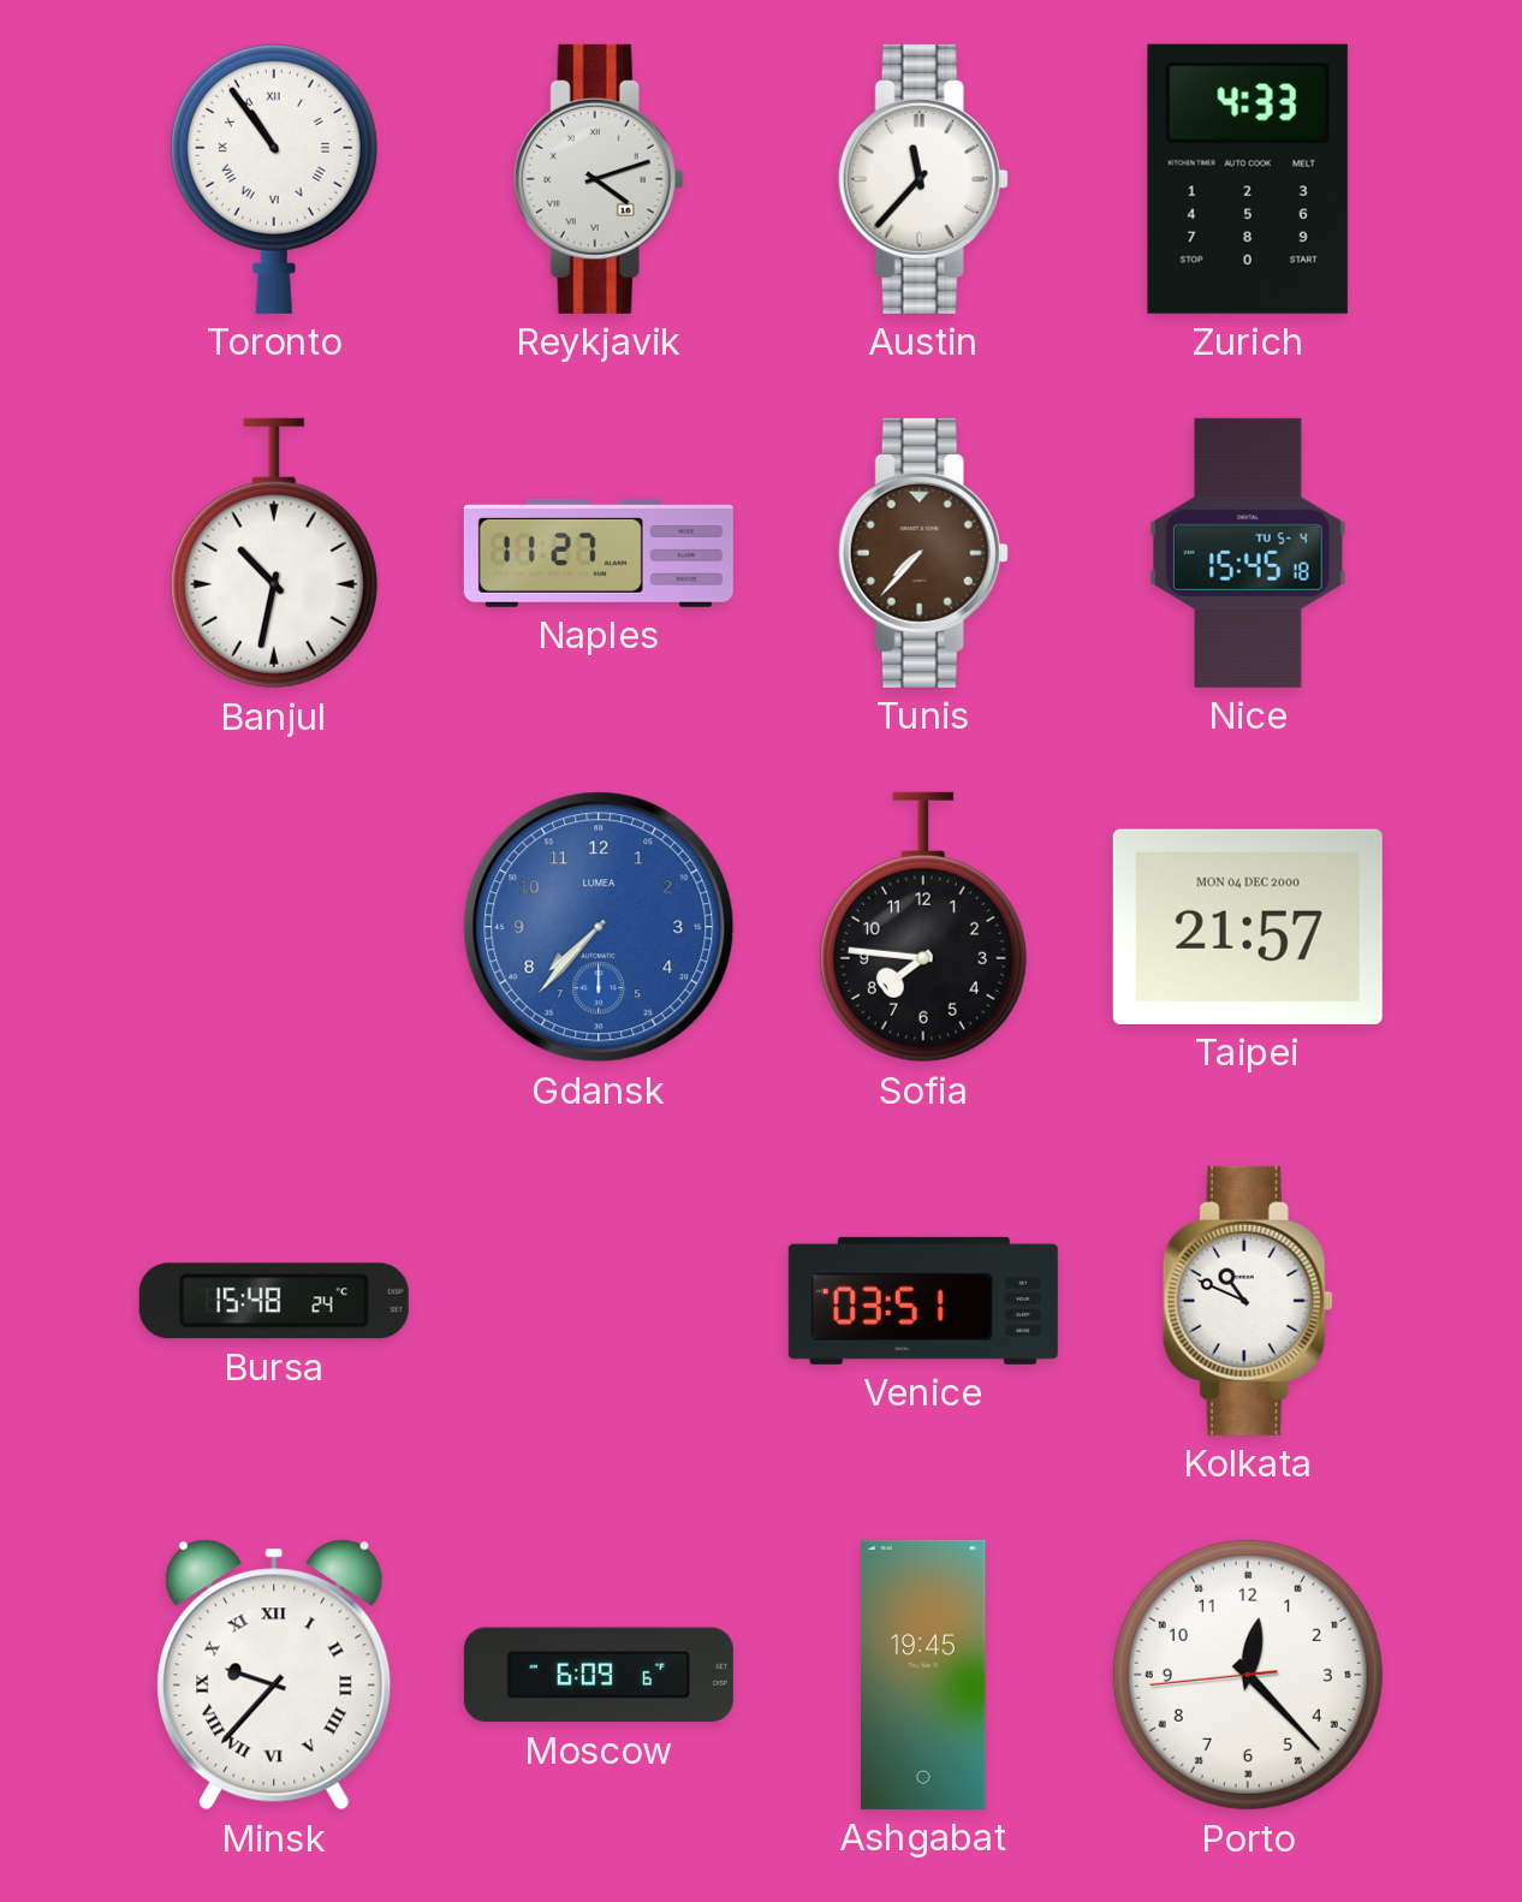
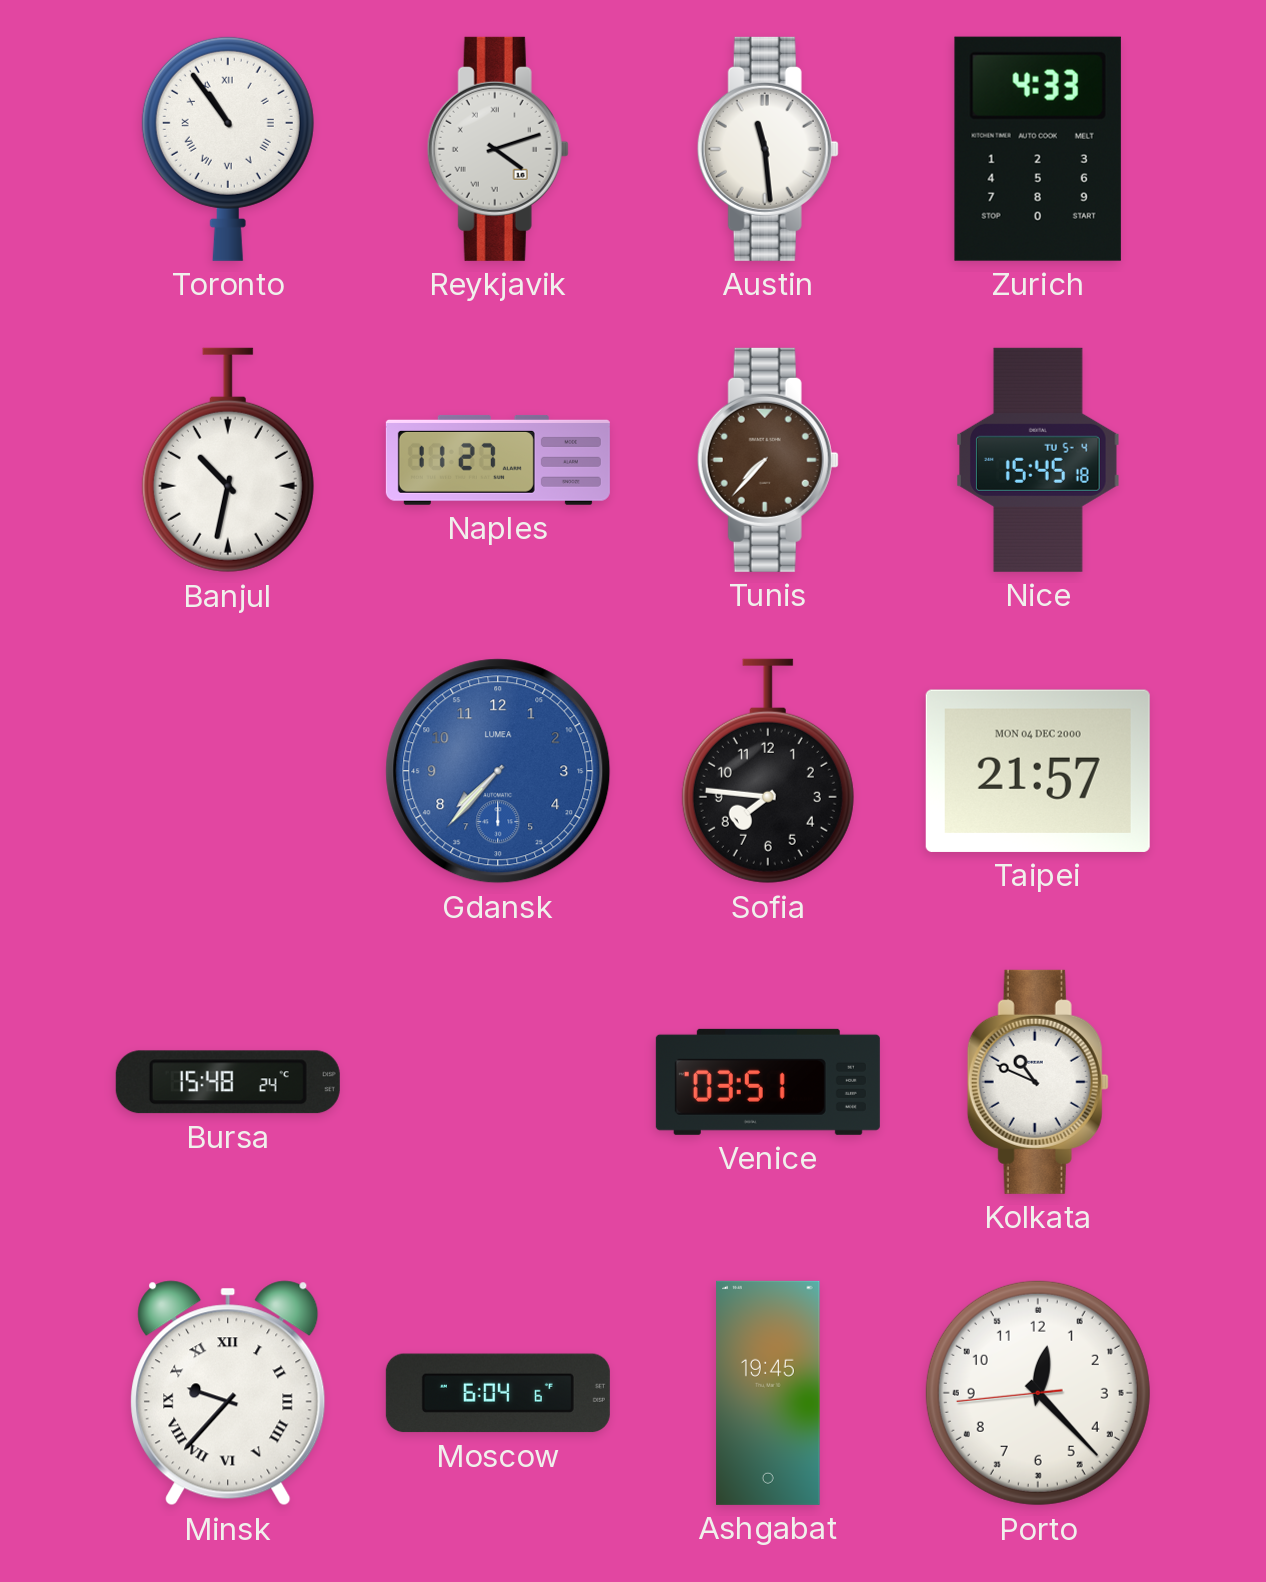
Austin: 11:37 -> 11:29
Moscow: 6:09 -> 6:04
